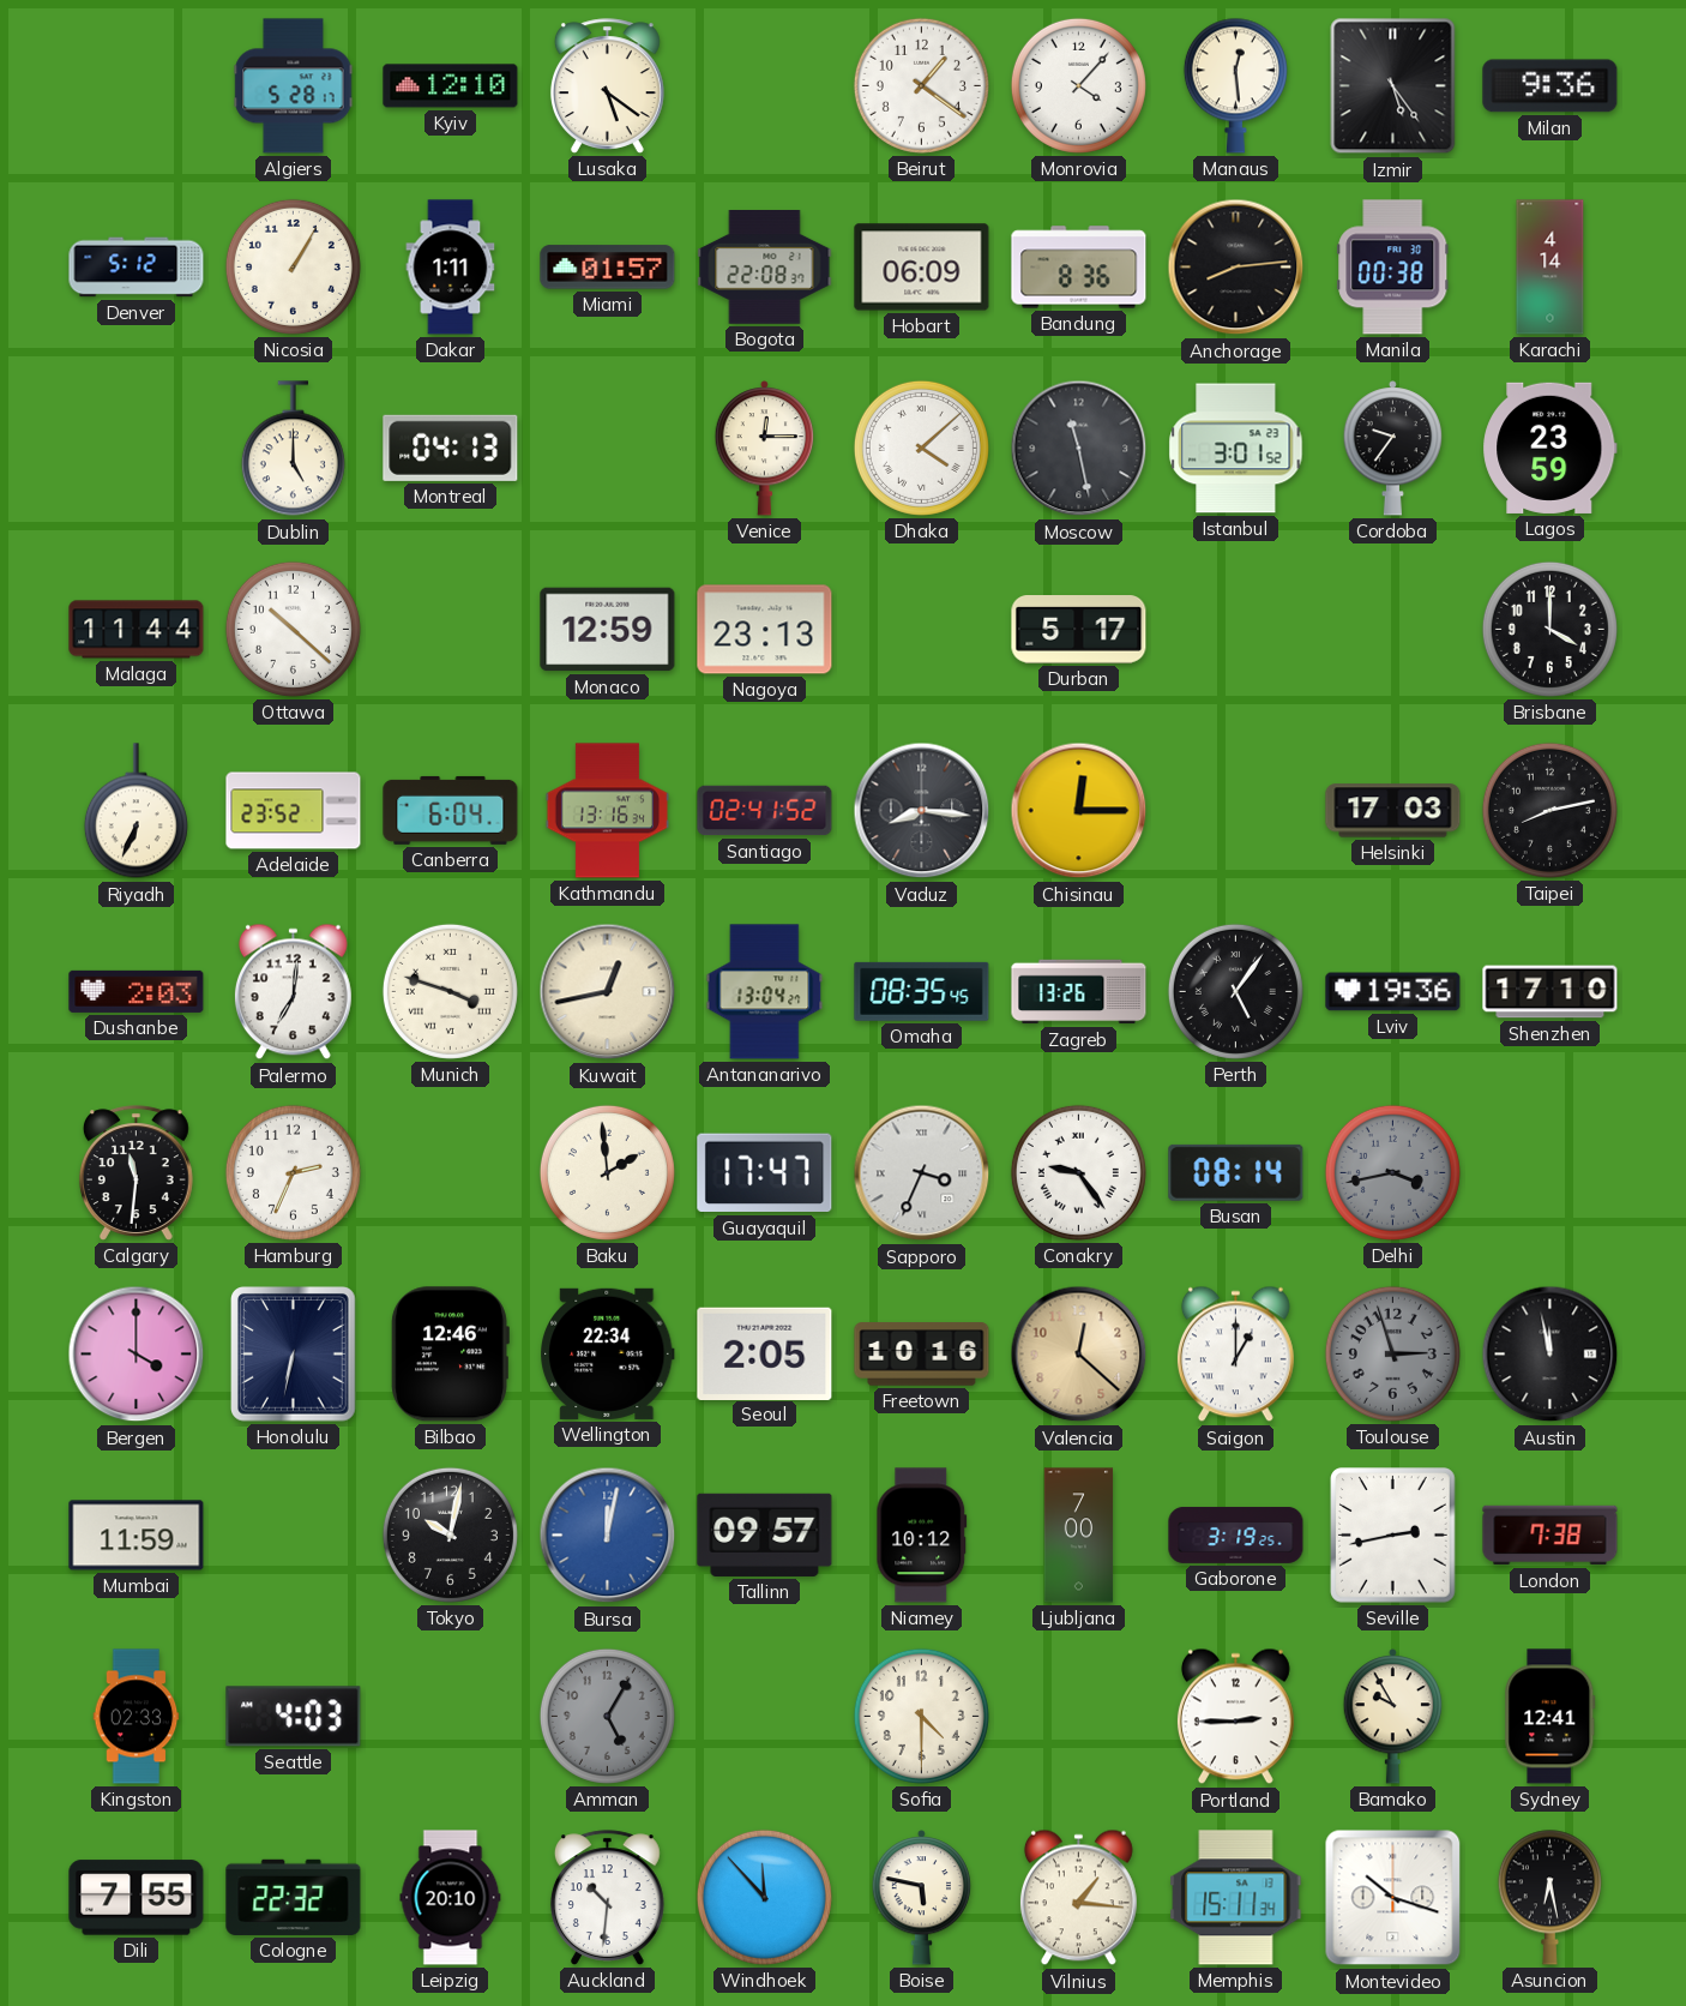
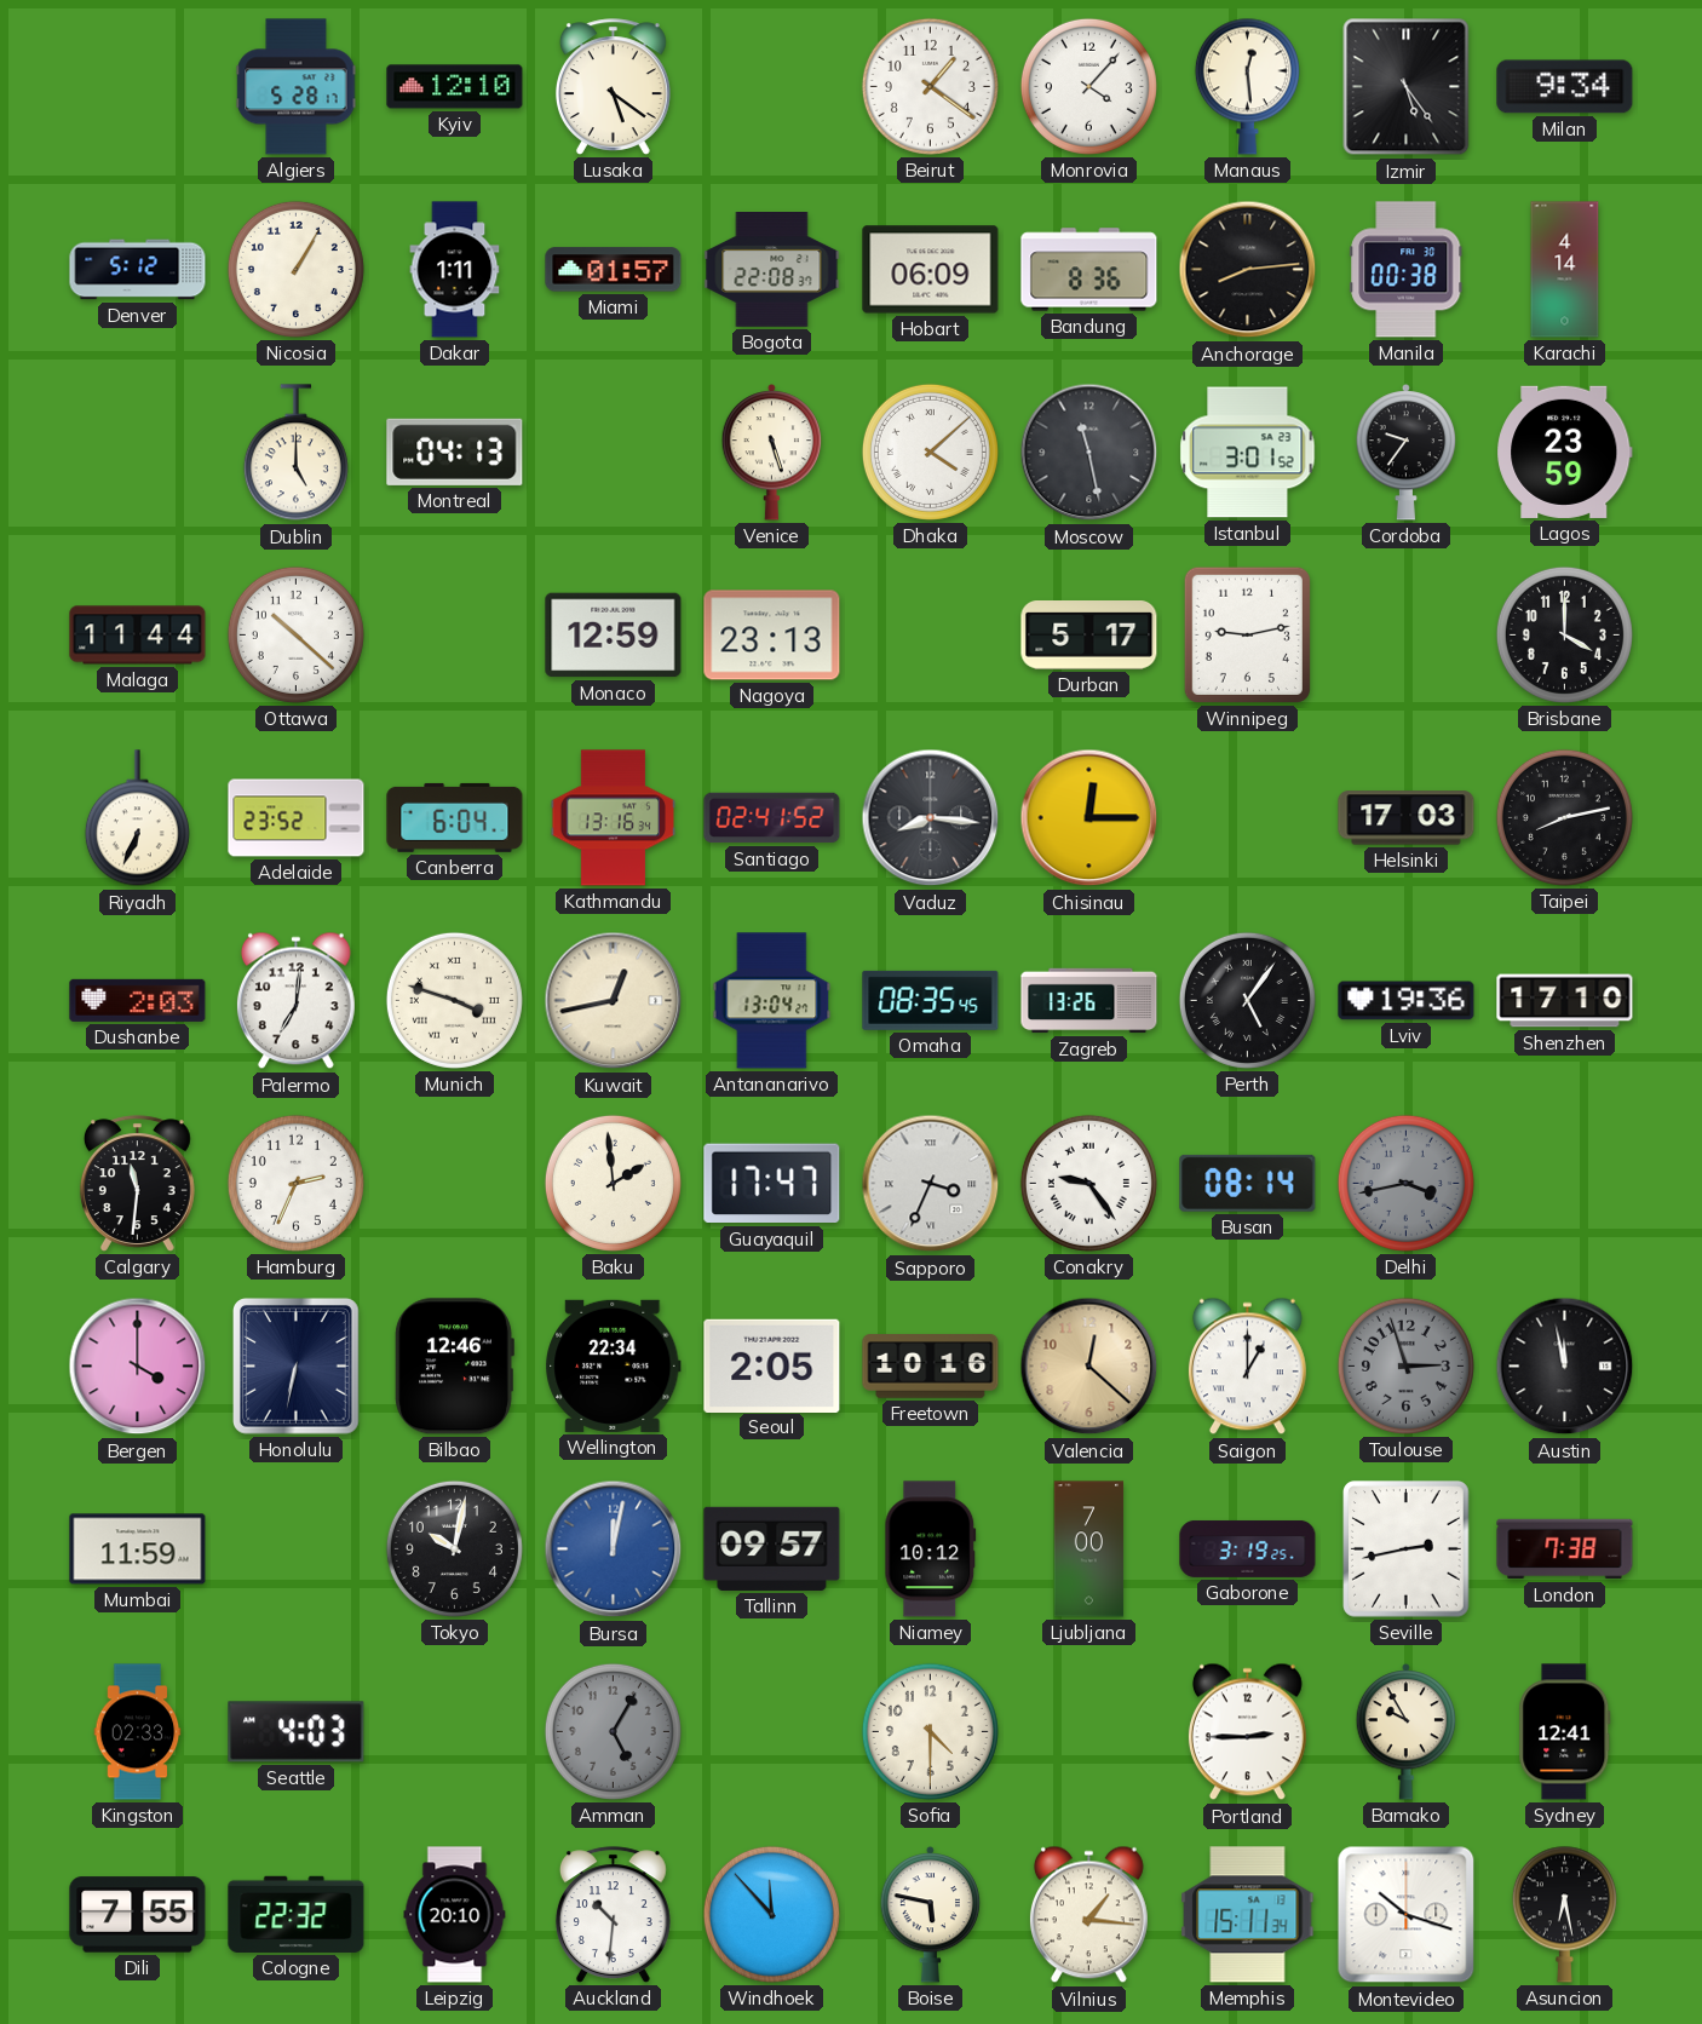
Milan: 9:36 -> 9:34
Venice: 12:15 -> 5:27
Winnipeg: none -> 9:13
